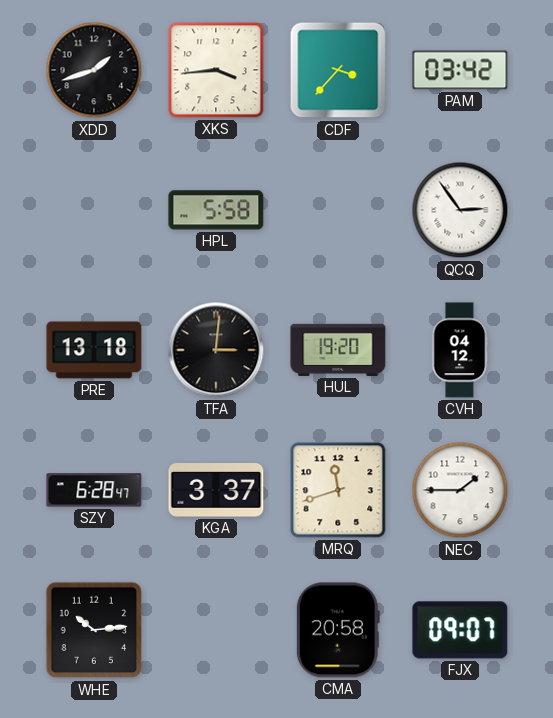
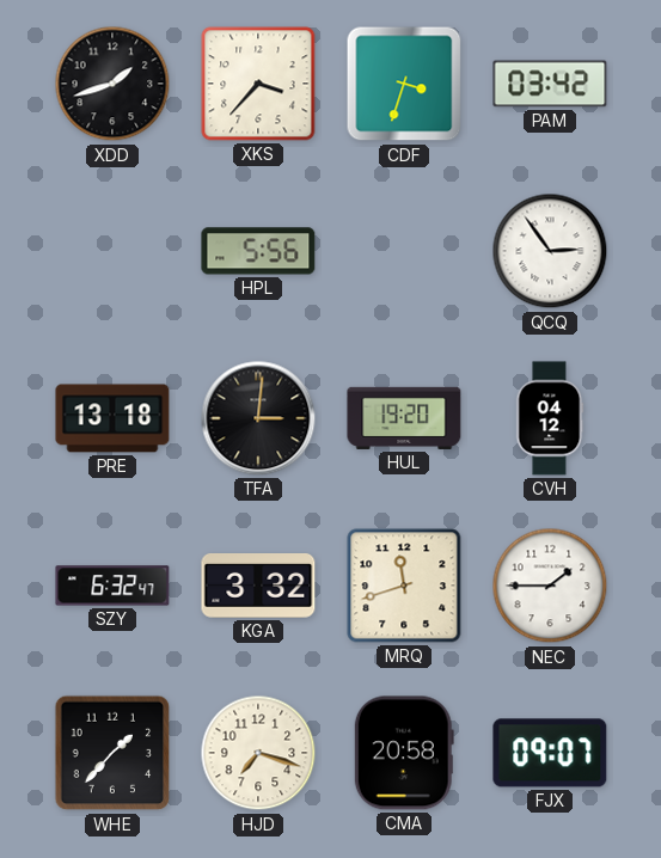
XKS: 3:44 -> 3:37
CDF: 3:37 -> 3:33
HPL: 5:58 -> 5:56
SZY: 6:28 -> 6:32
KGA: 3:37 -> 3:32
WHE: 10:14 -> 1:37
HJD: none -> 7:18
